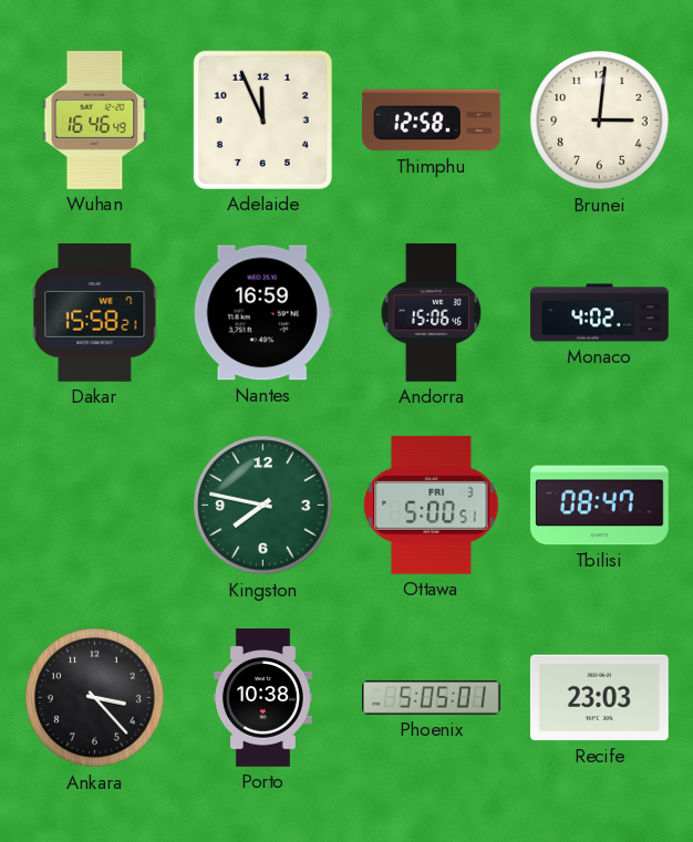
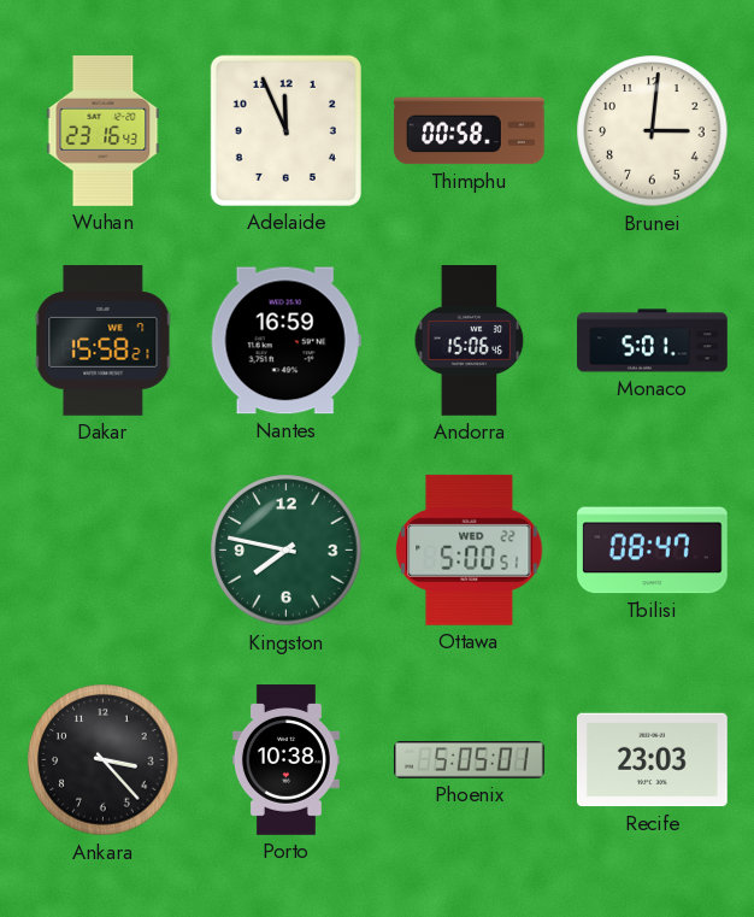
Wuhan: 16:46 -> 23:16
Thimphu: 12:58 -> 00:58
Monaco: 4:02 -> 5:01
Ottawa date: FRI 3 -> WED 22
